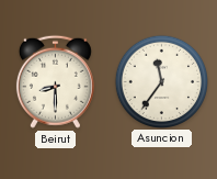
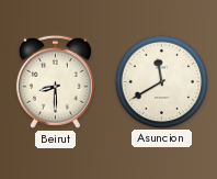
Asuncion: 11:36 -> 11:40
